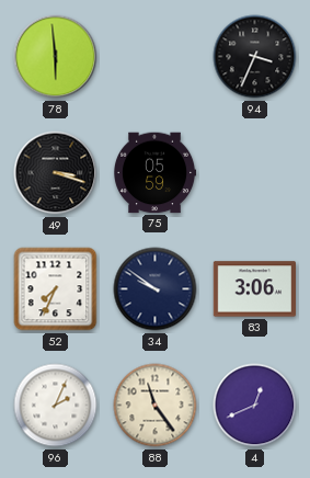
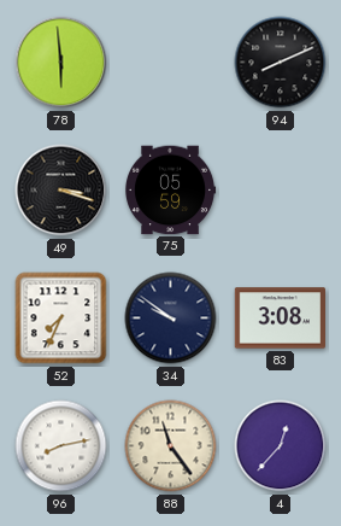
94: 3:34 -> 8:11
83: 3:06 -> 3:08
96: 2:04 -> 8:13
4: 12:41 -> 12:37
